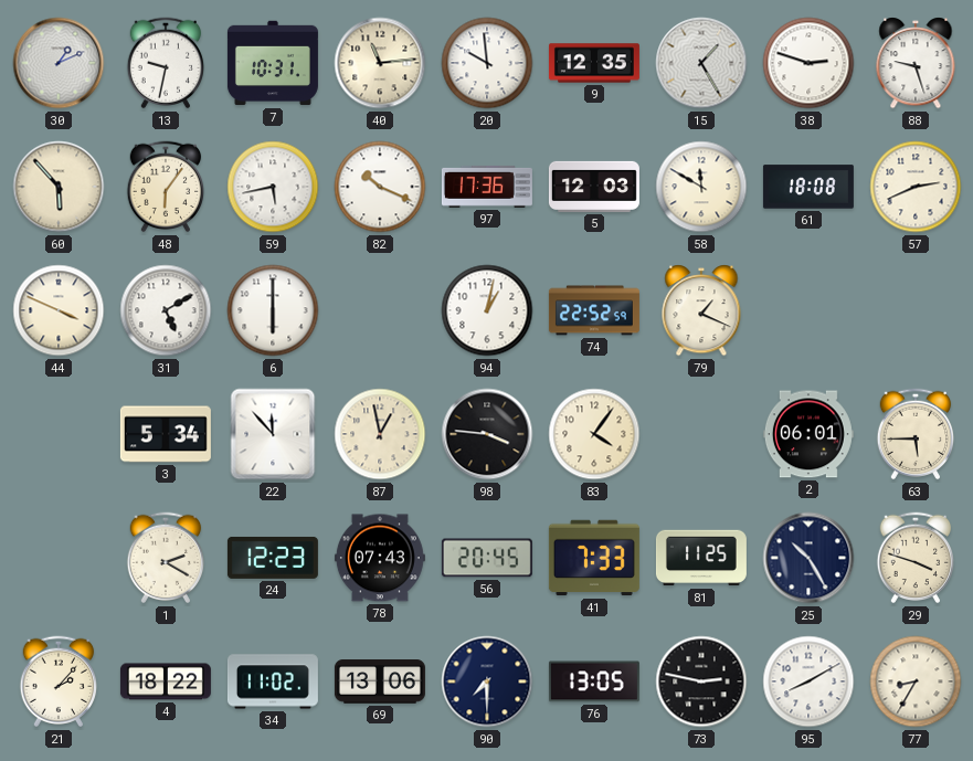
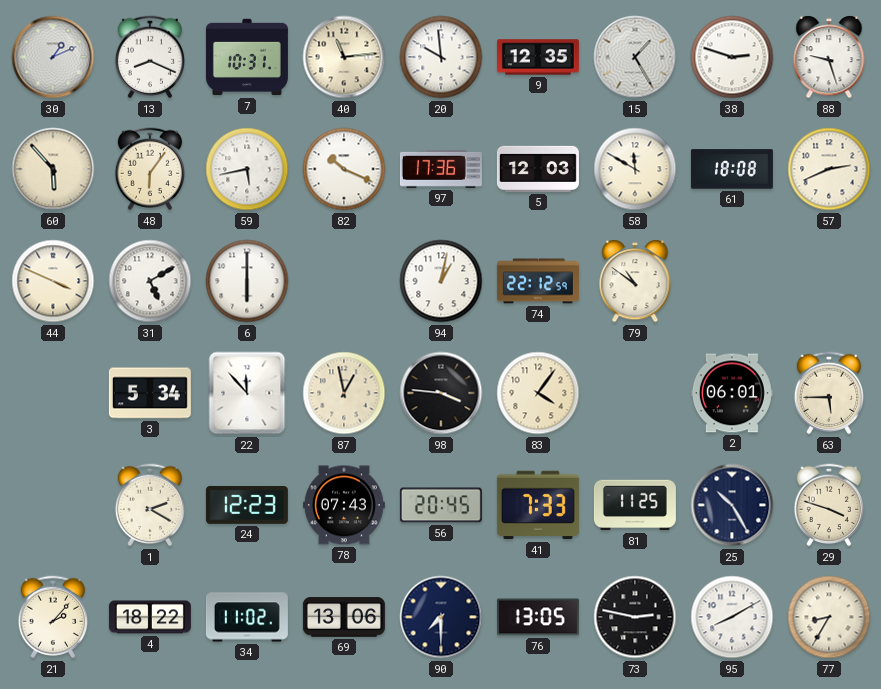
13: 9:32 -> 8:19
74: 22:52 -> 22:12
79: 1:19 -> 10:51
